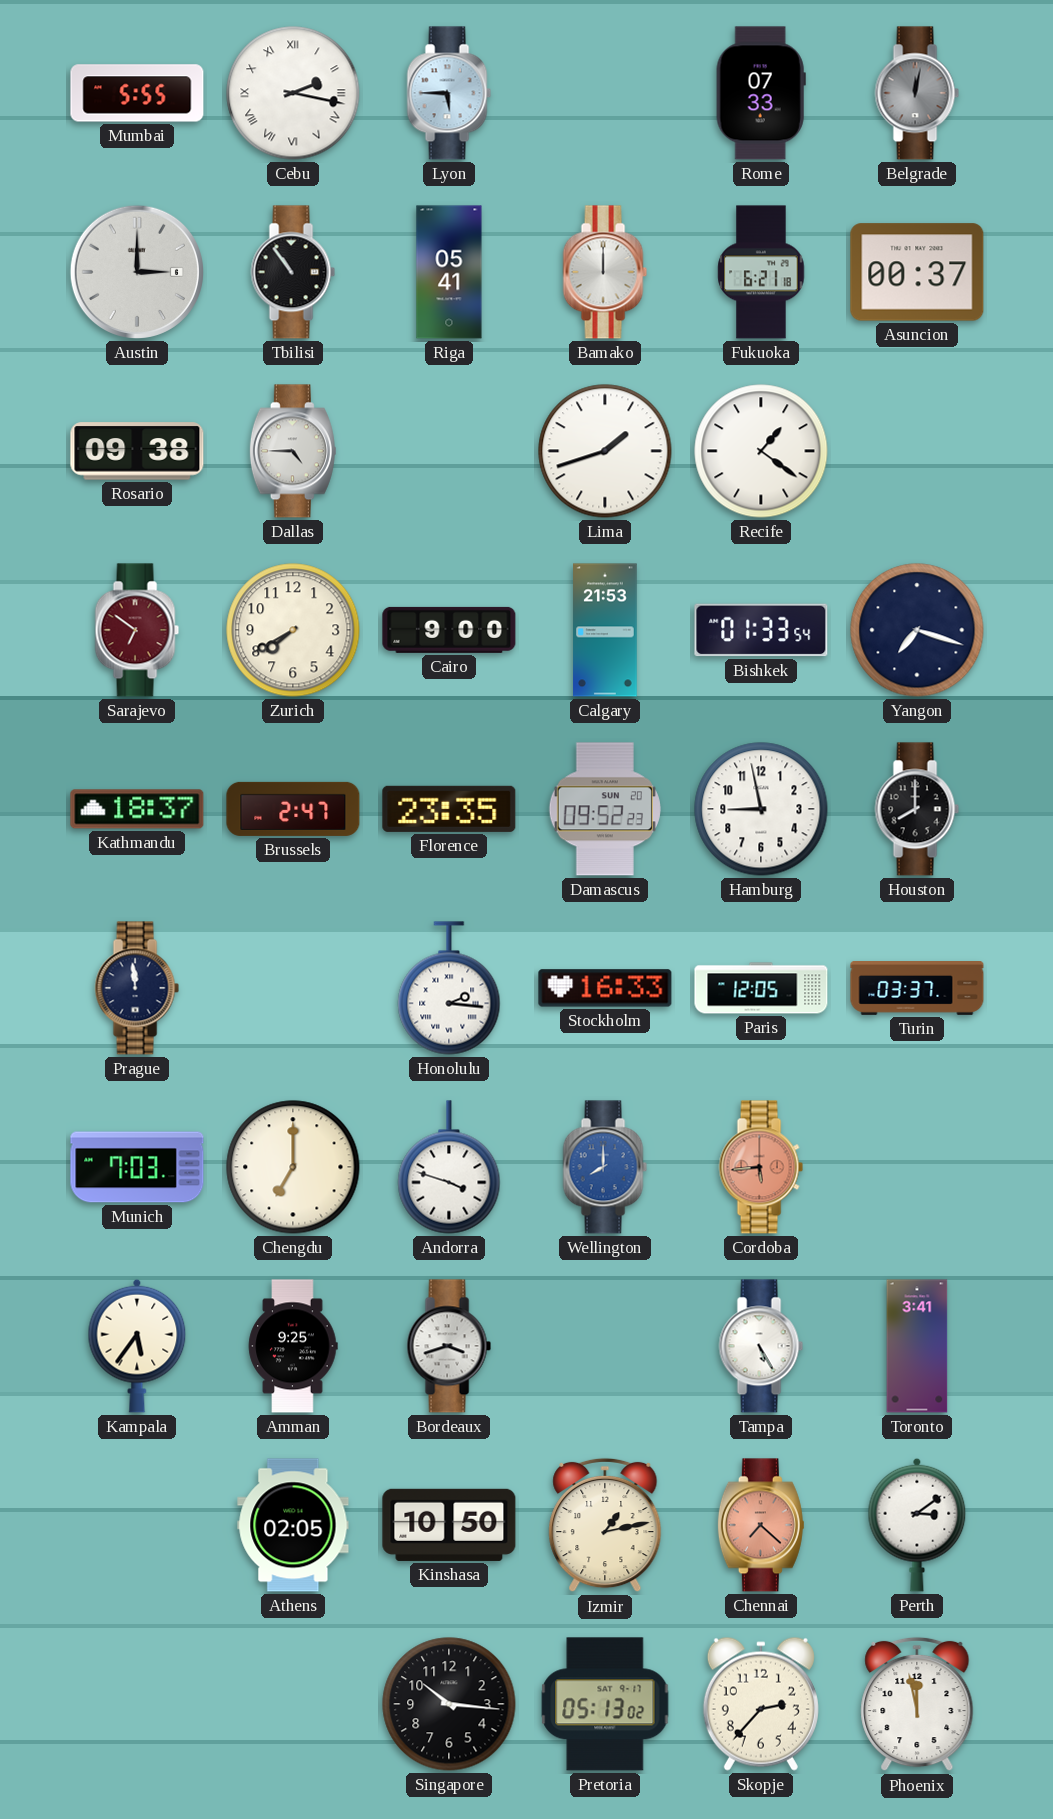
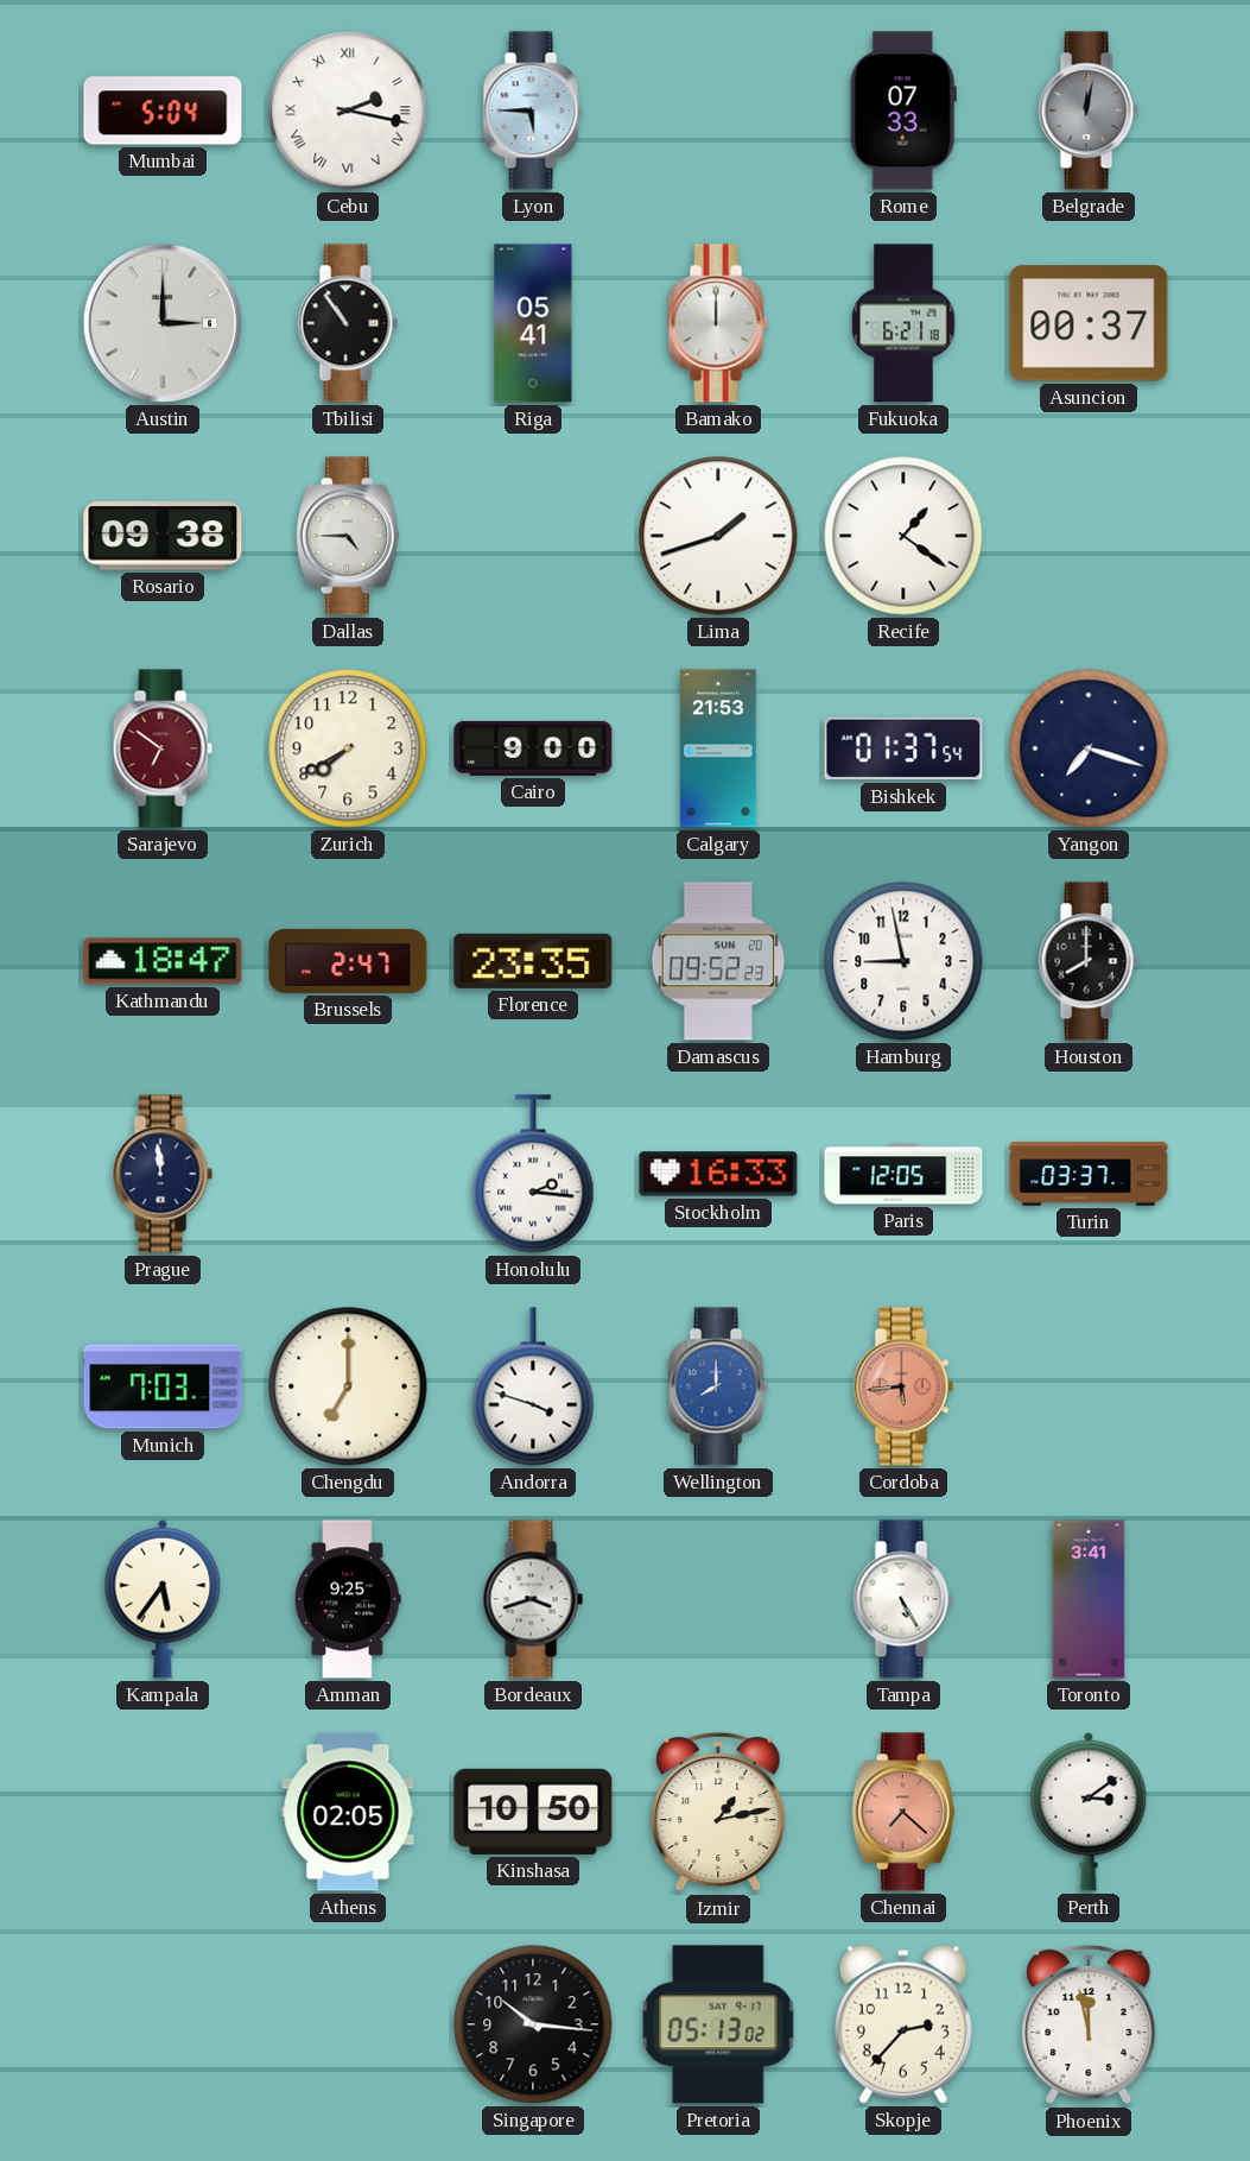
Mumbai: 5:55 -> 5:04
Bishkek: 01:33 -> 01:37
Kathmandu: 18:37 -> 18:47
